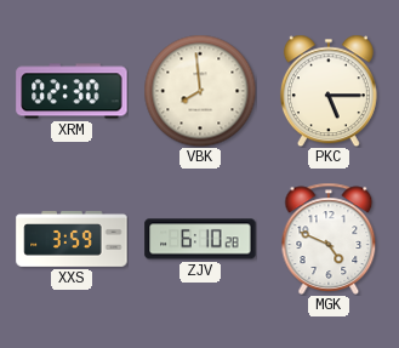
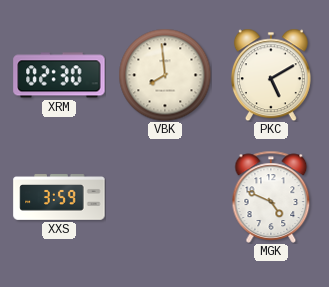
PKC: 5:15 -> 5:10
ZJV: 6:10 -> none
